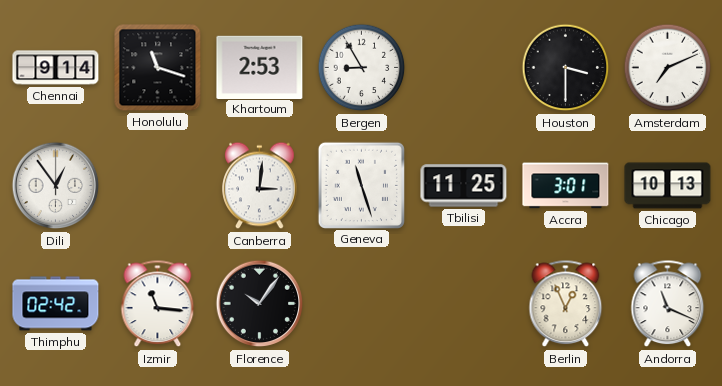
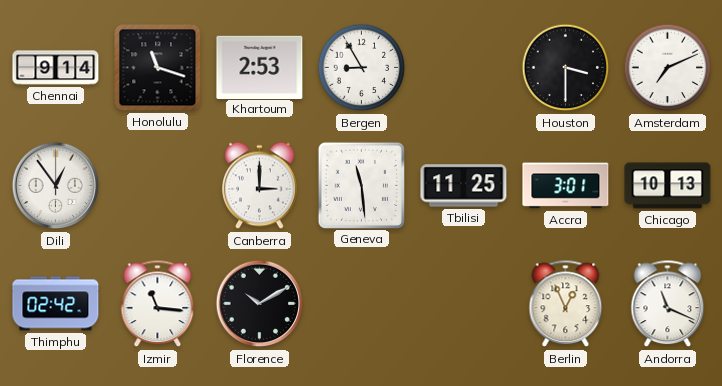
Canberra: 3:01 -> 3:00
Geneva: 11:27 -> 11:29
Florence: 10:06 -> 10:10
